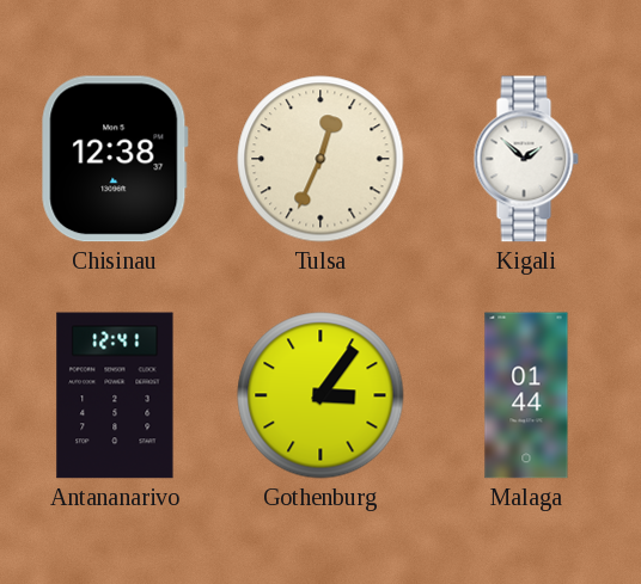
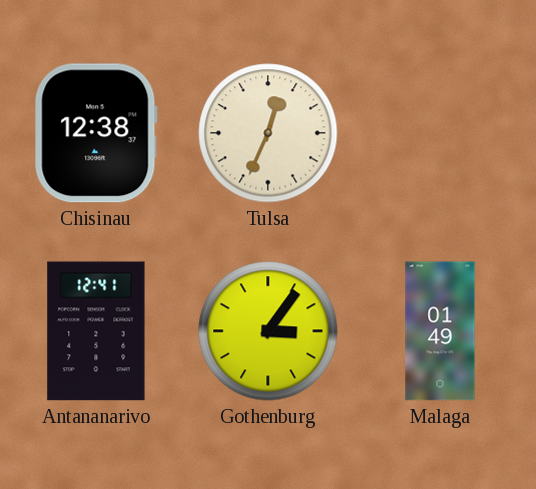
Kigali: 1:52 -> none
Malaga: 01:44 -> 01:49
